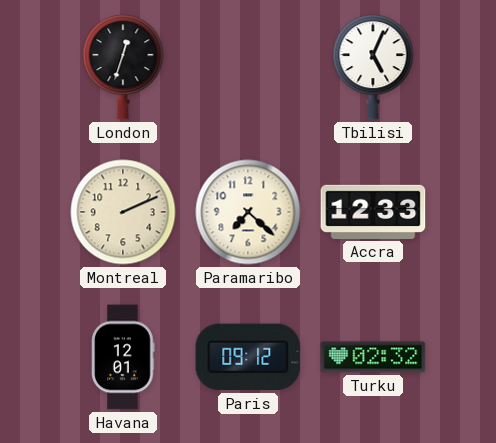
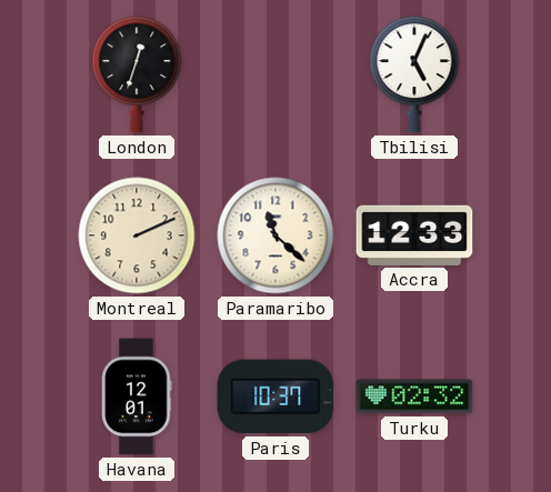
Paramaribo: 7:22 -> 11:22
Paris: 09:12 -> 10:37
